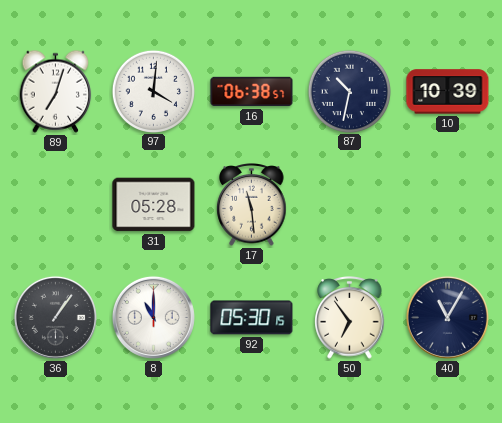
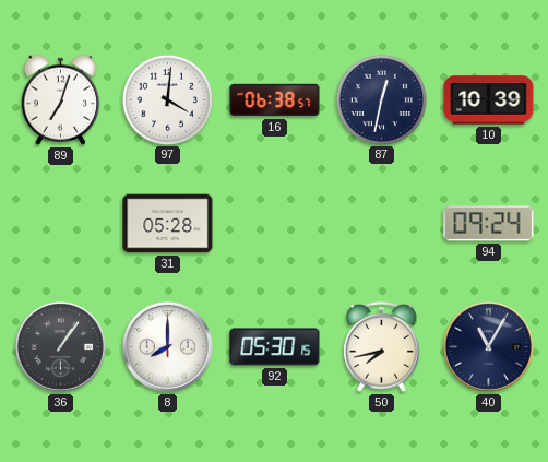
87: 10:32 -> 12:32
17: 11:29 -> none
94: none -> 09:24
8: 11:00 -> 8:00
50: 6:54 -> 7:43
